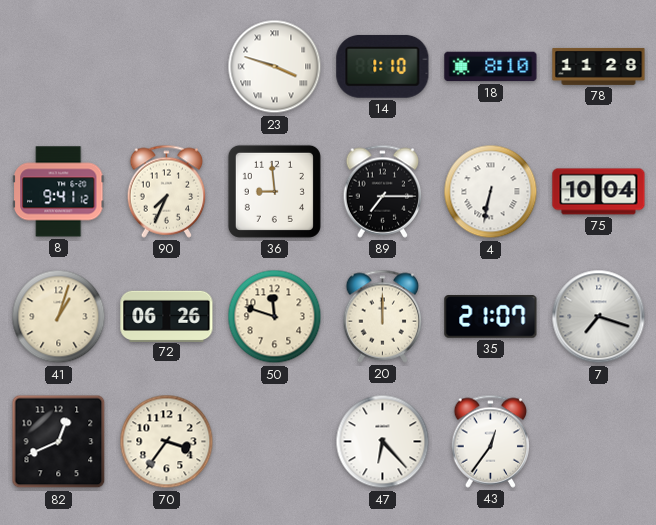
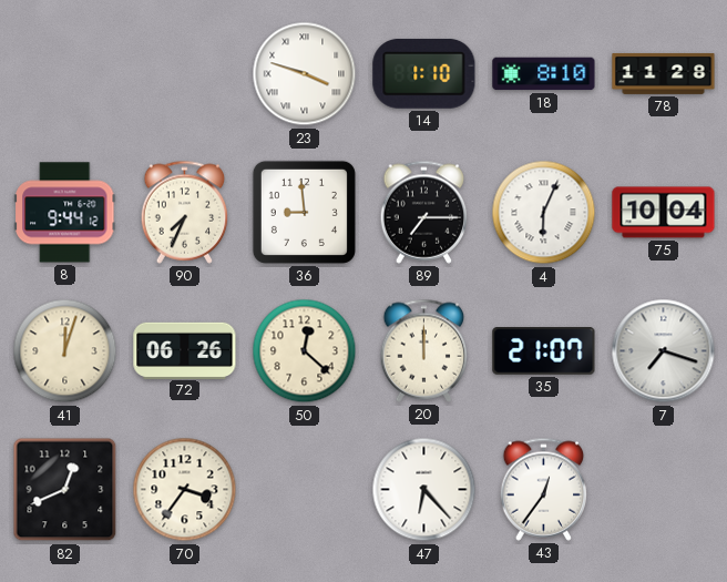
8: 9:41 -> 9:44
4: 6:32 -> 6:04
41: 1:03 -> 12:03
50: 11:48 -> 12:22
